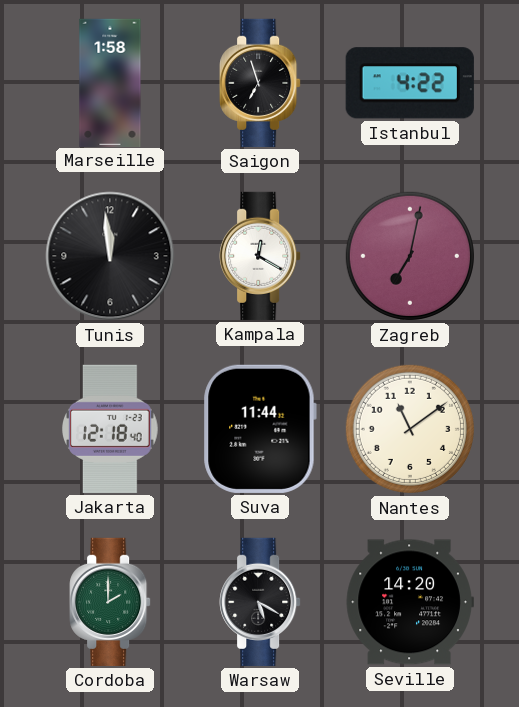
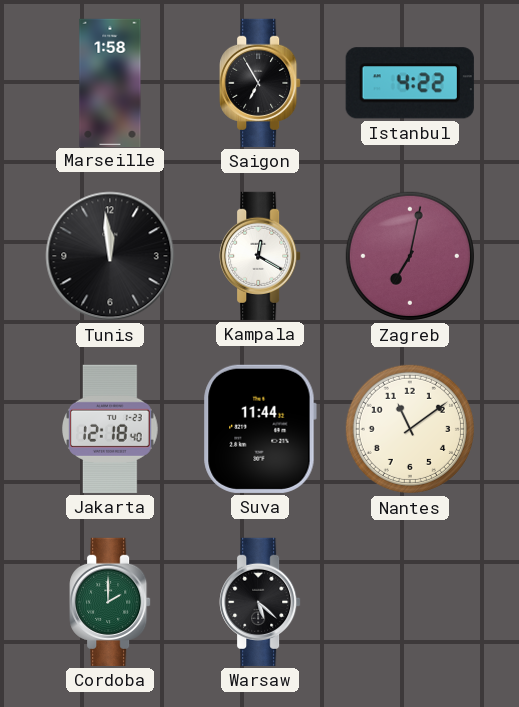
Saigon: 6:57 -> 6:55
Warsaw: 5:20 -> 5:22
Seville: 14:20 -> none
